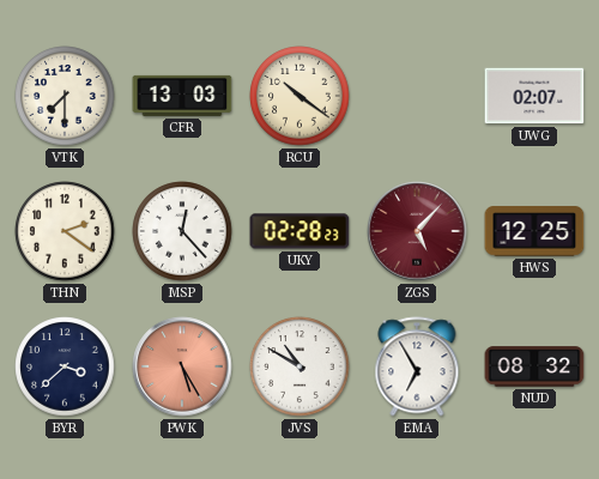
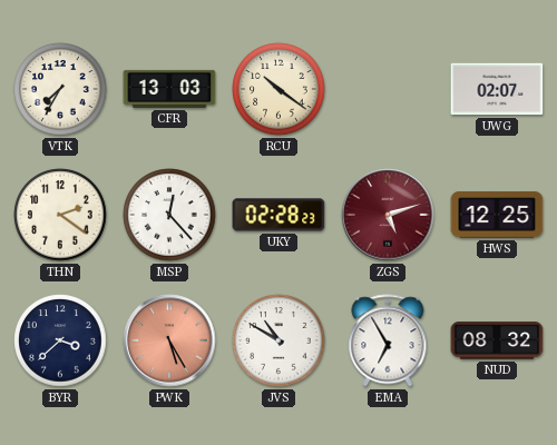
VTK: 7:30 -> 7:35
ZGS: 5:07 -> 5:12
